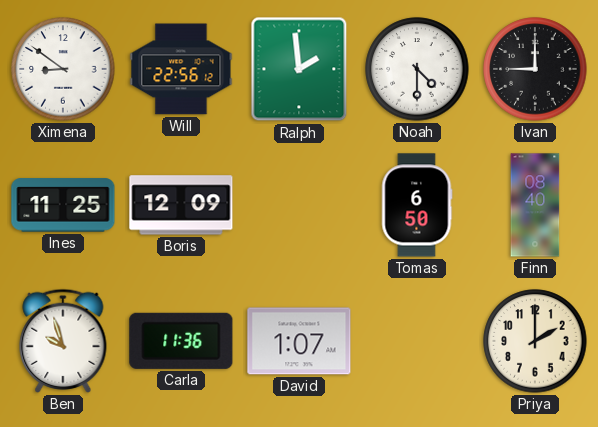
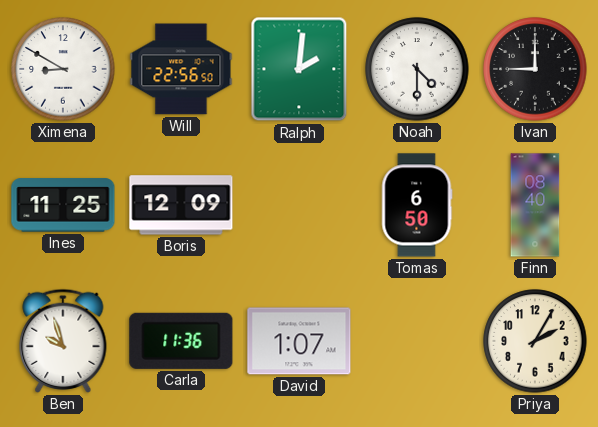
Ximena: 8:51 -> 8:50
Will: 22:56:12 -> 22:56:50
Ralph: 1:59 -> 2:01
Priya: 2:00 -> 2:05
